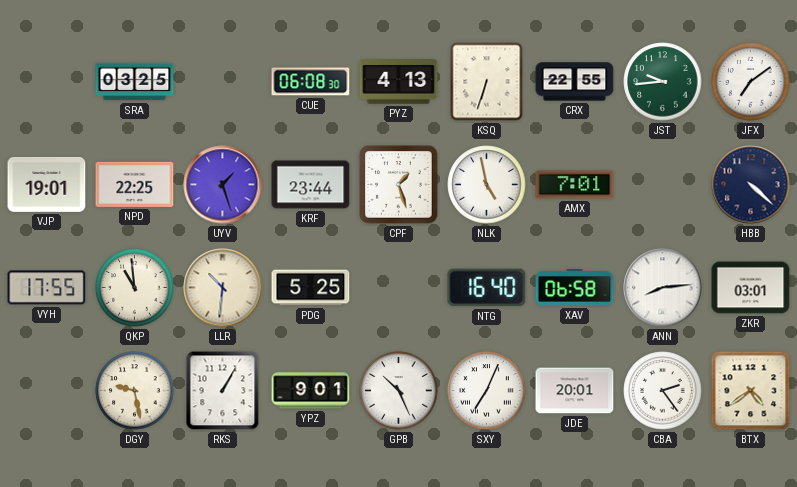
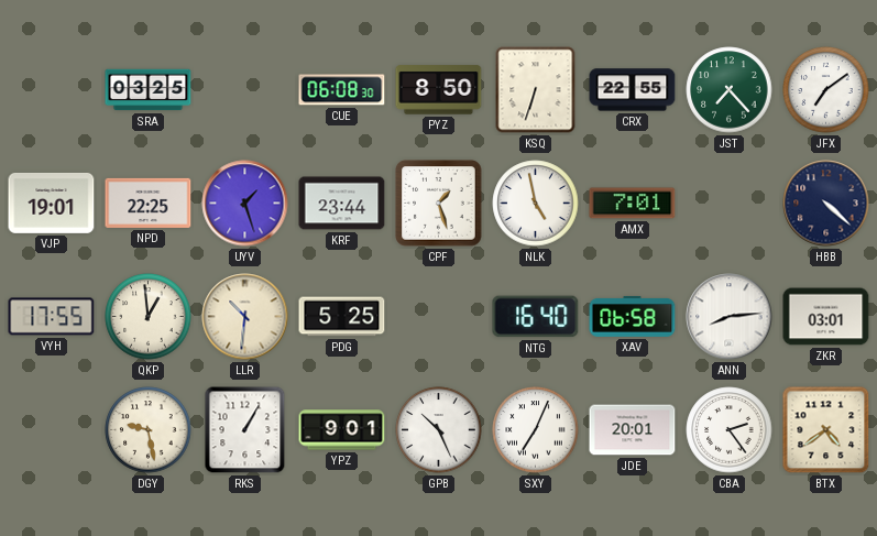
PYZ: 4:13 -> 8:50
JST: 9:44 -> 7:23
QKP: 10:59 -> 12:59
